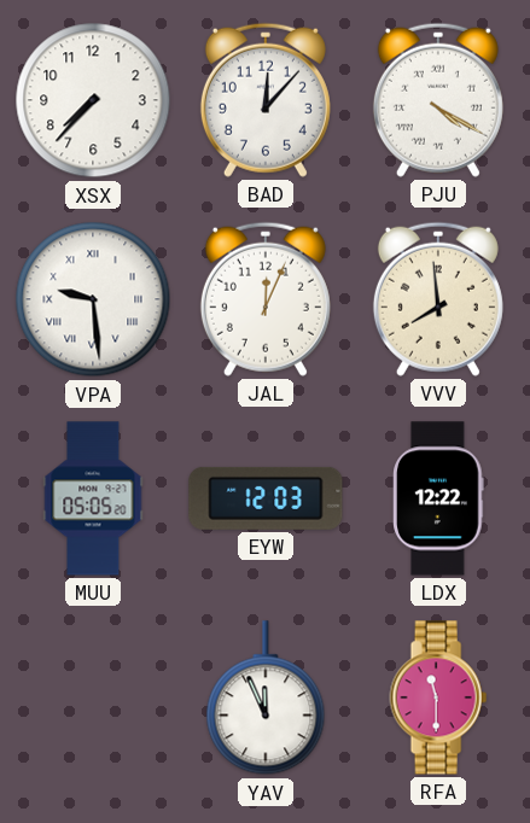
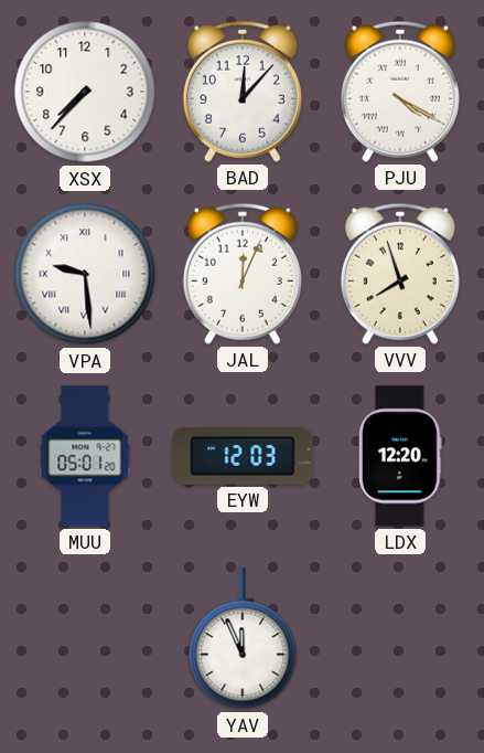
VVV: 7:59 -> 7:57
MUU: 05:05 -> 05:01
LDX: 12:22 -> 12:20
RFA: 11:30 -> none
